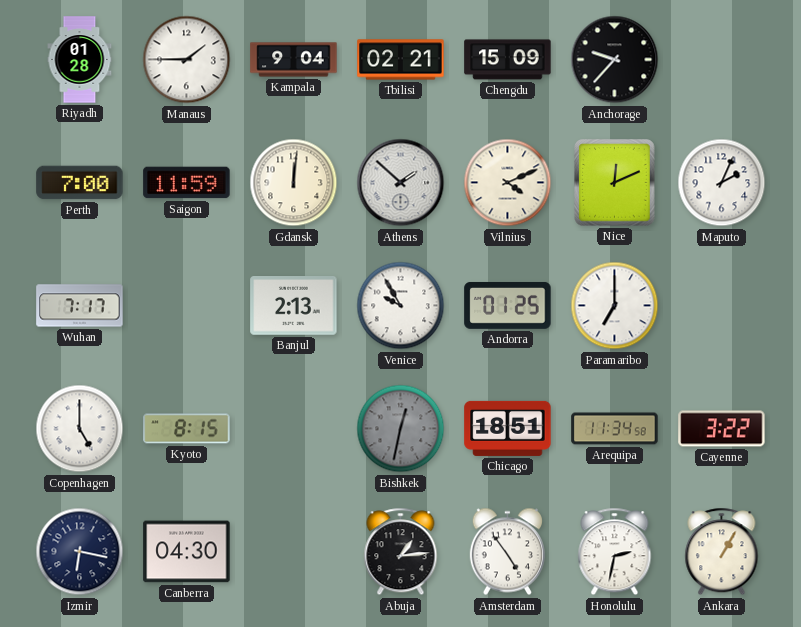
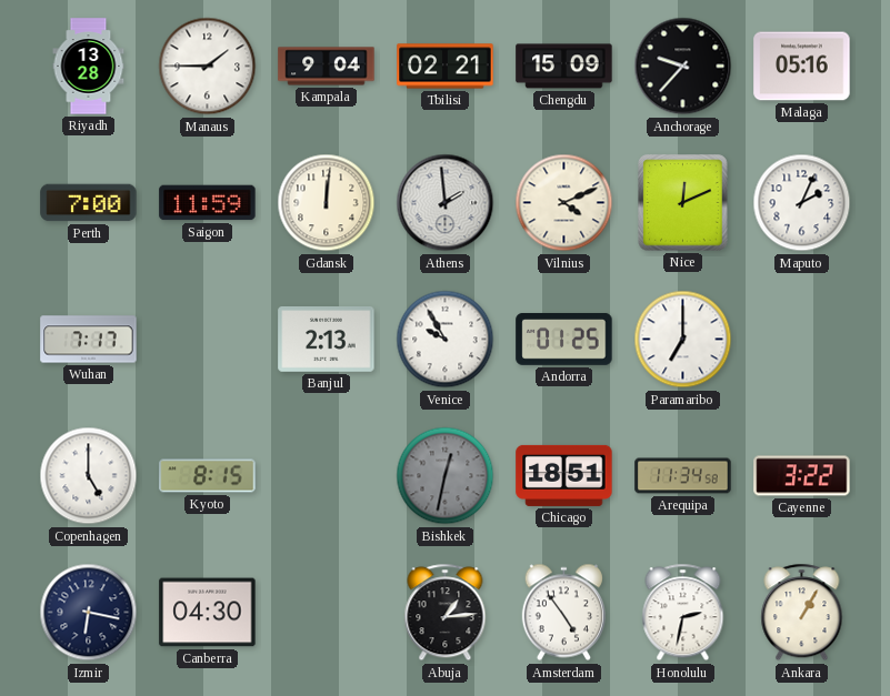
Riyadh: 01:28 -> 13:28
Malaga: none -> 05:16
Athens: 1:52 -> 1:59
